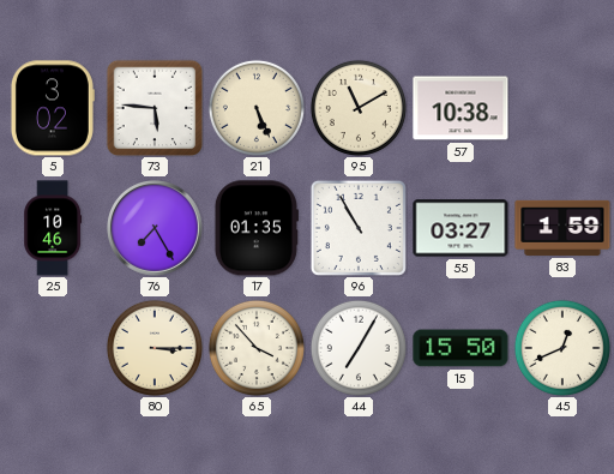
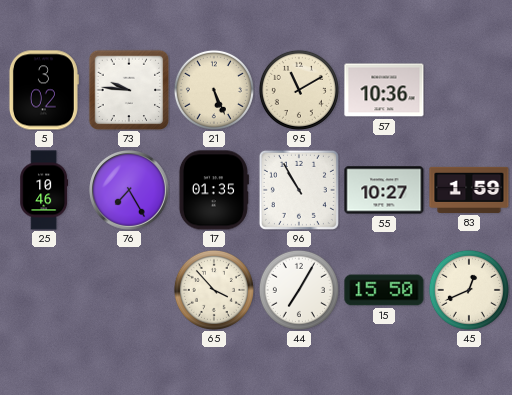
73: 5:46 -> 9:46
57: 10:38 -> 10:36
55: 03:27 -> 10:27
80: 3:15 -> none
